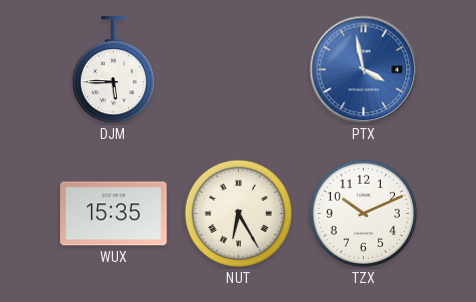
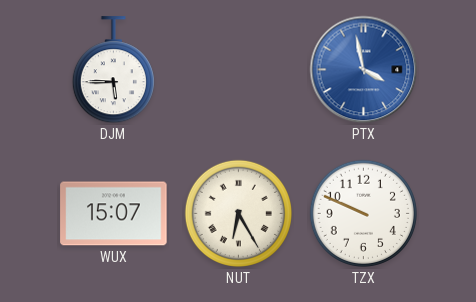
WUX: 15:35 -> 15:07
TZX: 10:11 -> 9:49
